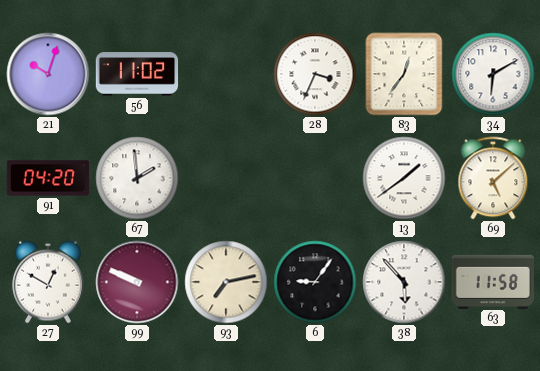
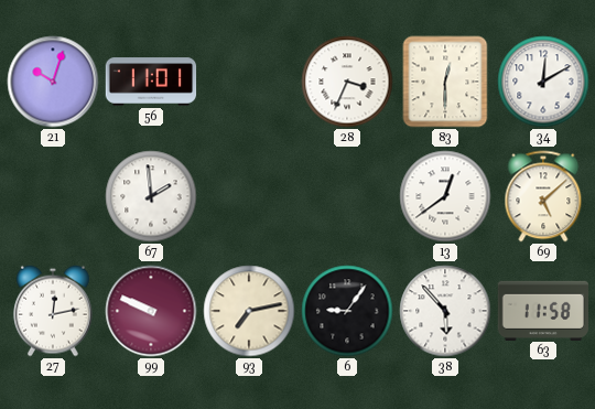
56: 11:02 -> 11:01
83: 12:36 -> 12:30
34: 6:10 -> 12:10
91: 04:20 -> none
13: 1:39 -> 12:39
27: 12:50 -> 12:13
